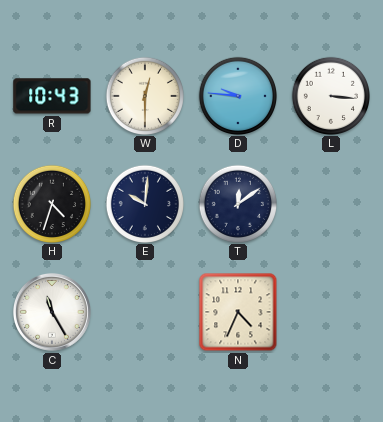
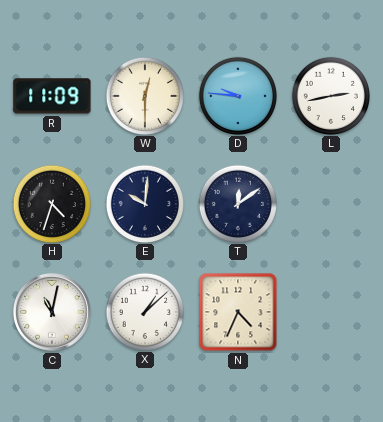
R: 10:43 -> 11:09
L: 3:16 -> 2:43
C: 11:25 -> 11:02
X: none -> 1:08
